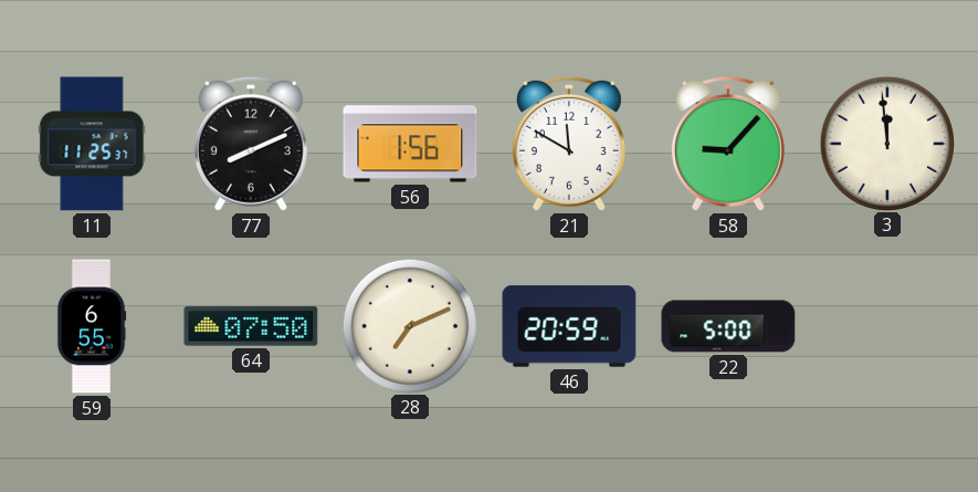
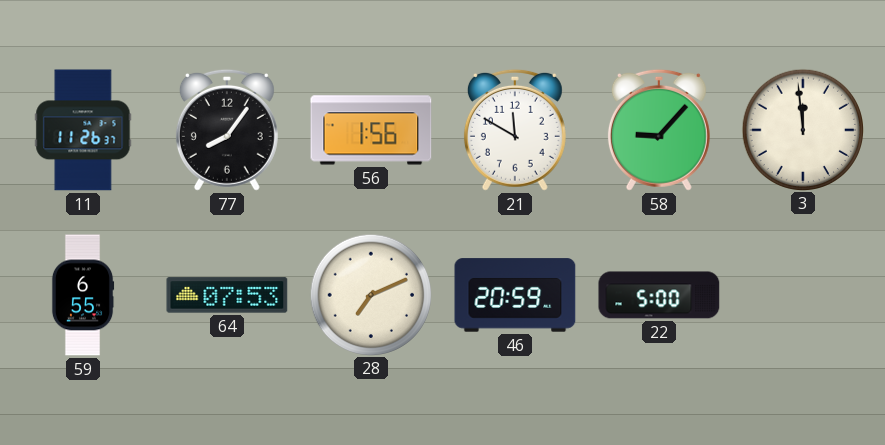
11: 11:25 -> 11:26
77: 8:11 -> 8:06
64: 07:50 -> 07:53
